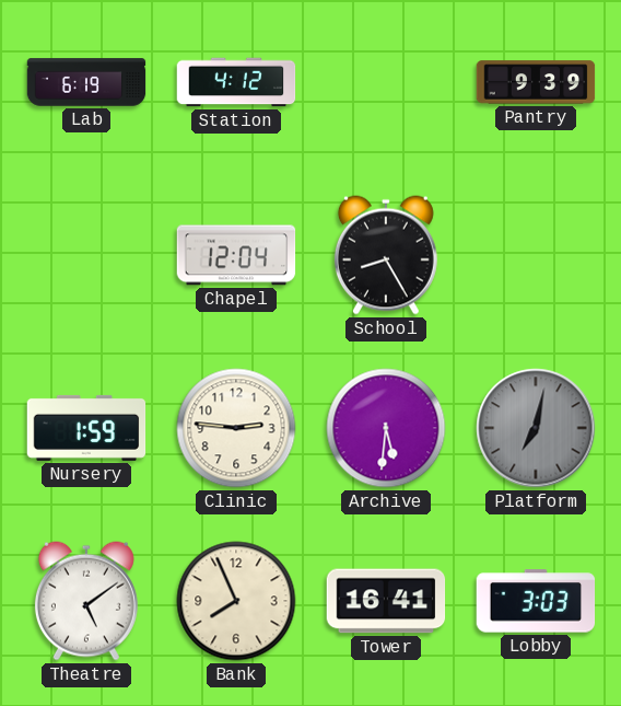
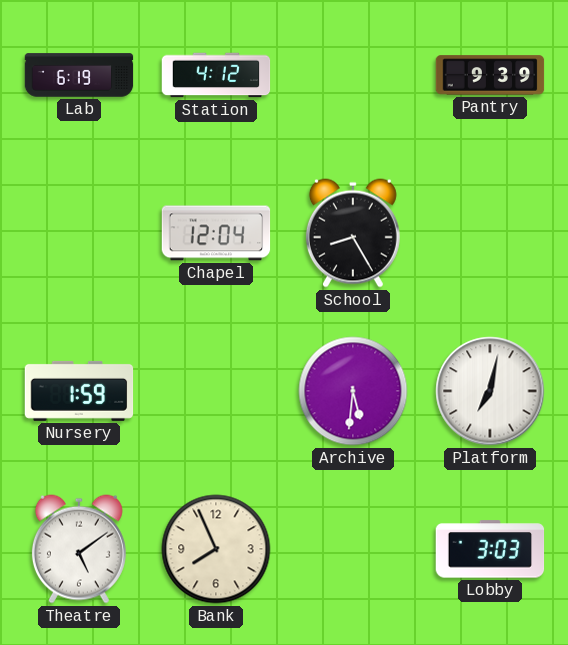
Clinic: 2:46 -> none
Platform dial: grey -> white
Tower: 16:41 -> none
